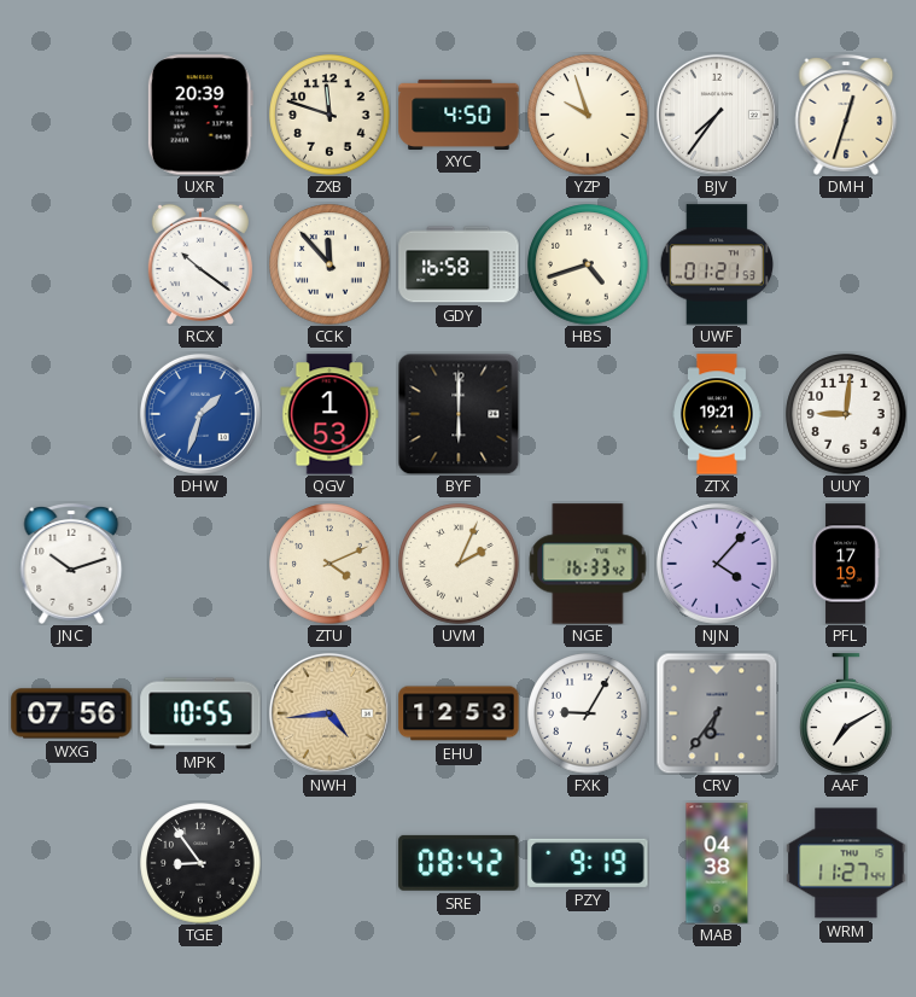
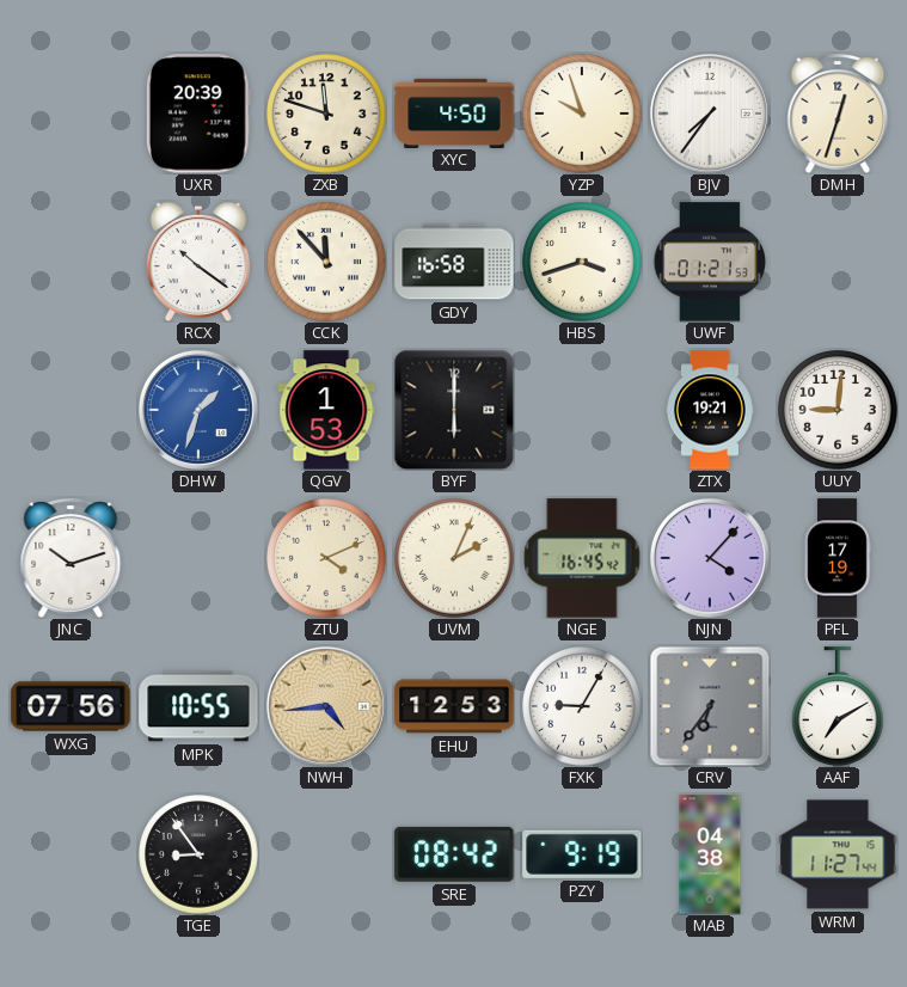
HBS: 4:42 -> 3:42
NGE: 16:33 -> 16:45
